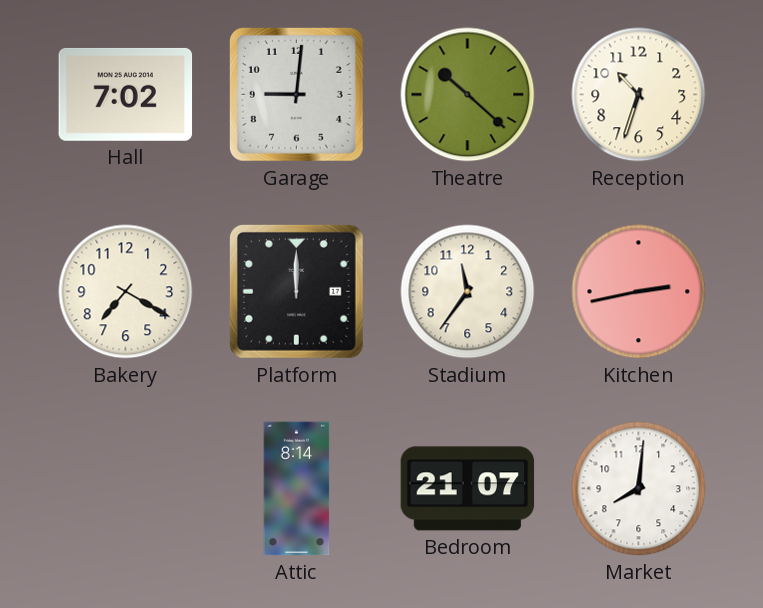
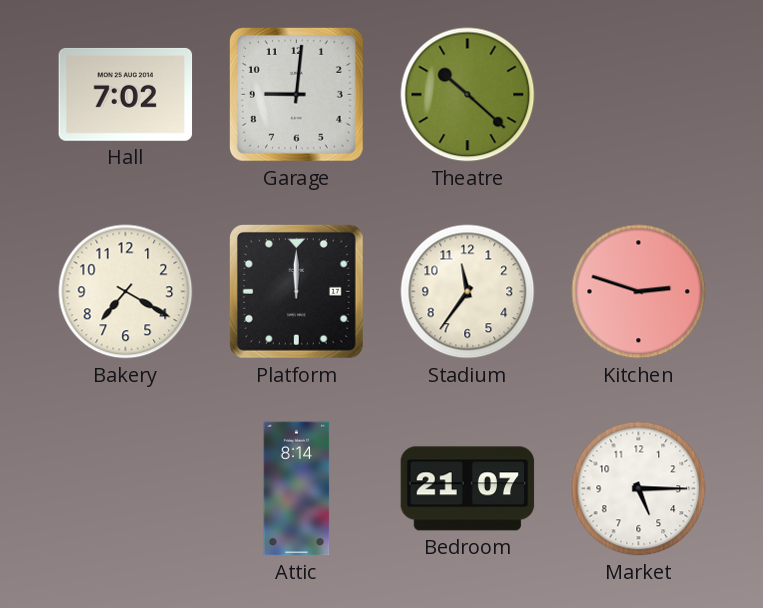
Reception: 10:33 -> none
Kitchen: 2:43 -> 2:48
Market: 8:01 -> 5:15
